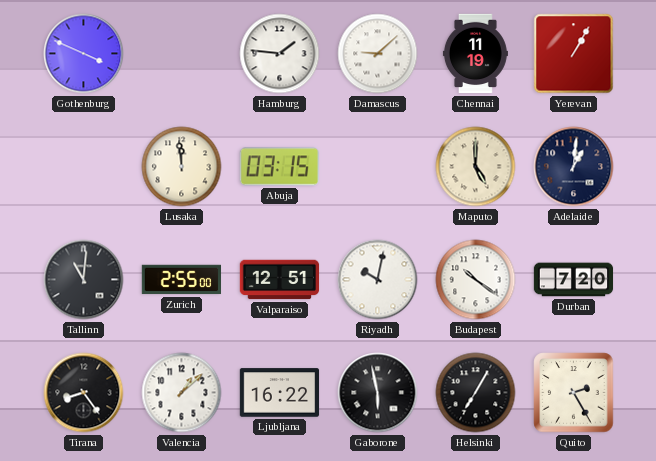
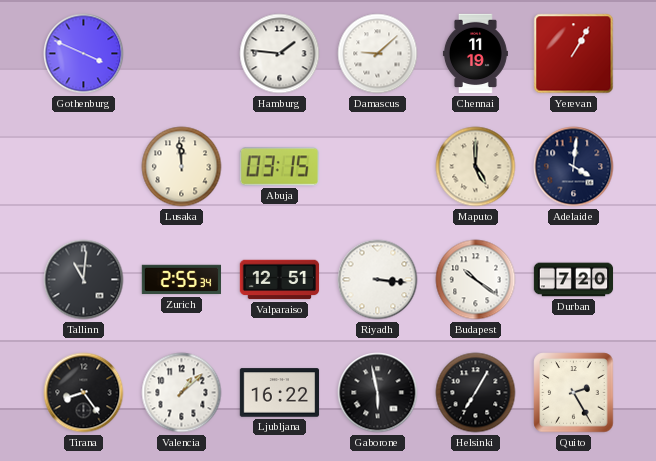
Adelaide: 1:01 -> 4:01
Zurich: 2:55:00 -> 2:55:34
Riyadh: 10:02 -> 3:16
